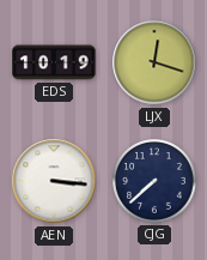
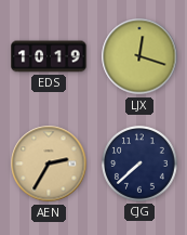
AEN: 3:16 -> 2:35
AEN dial: white -> champagne
